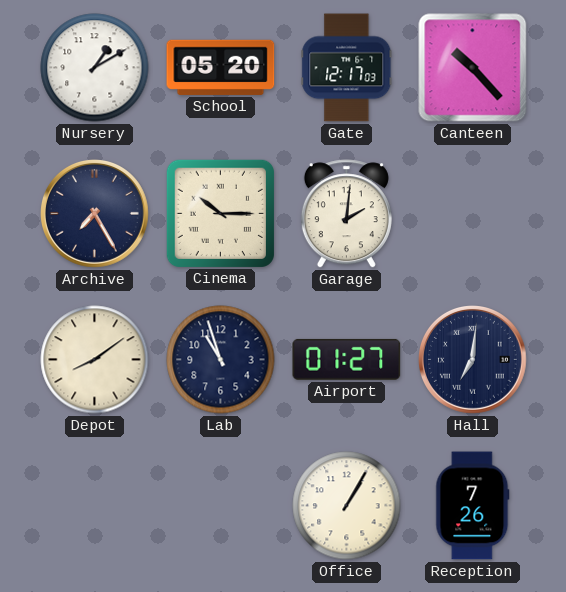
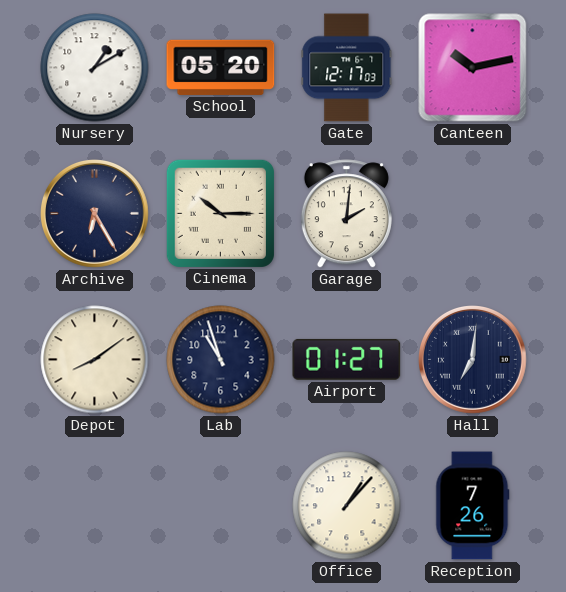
Canteen: 10:23 -> 10:13
Archive: 7:25 -> 6:25
Office: 1:05 -> 1:07
